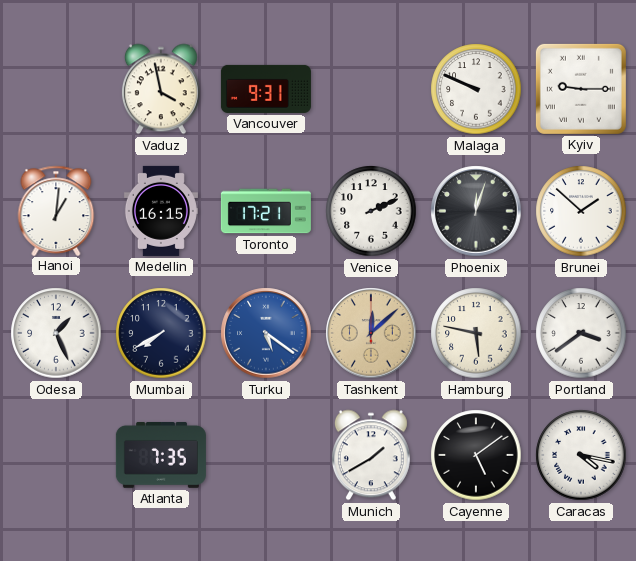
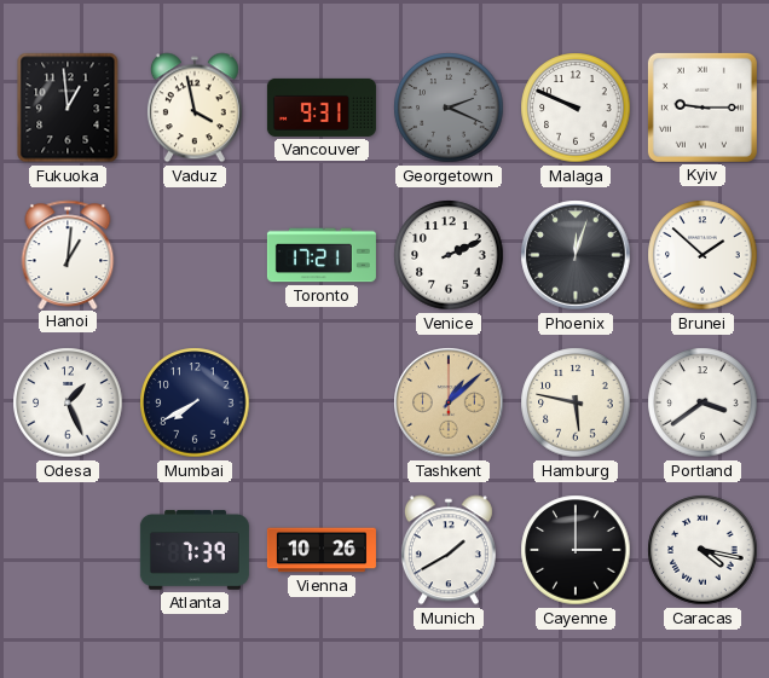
Fukuoka: none -> 12:59
Georgetown: none -> 2:19
Medellin: 16:15 -> none
Turku: 5:21 -> none
Tashkent: 12:08 -> 1:08
Atlanta: 7:35 -> 7:39
Vienna: none -> 10:26
Cayenne: 5:09 -> 3:00
